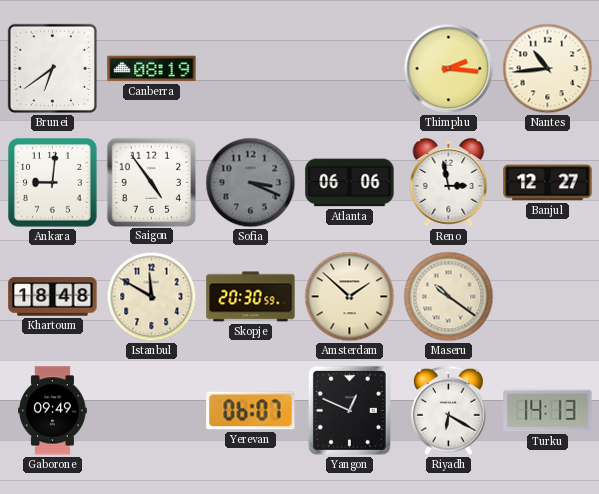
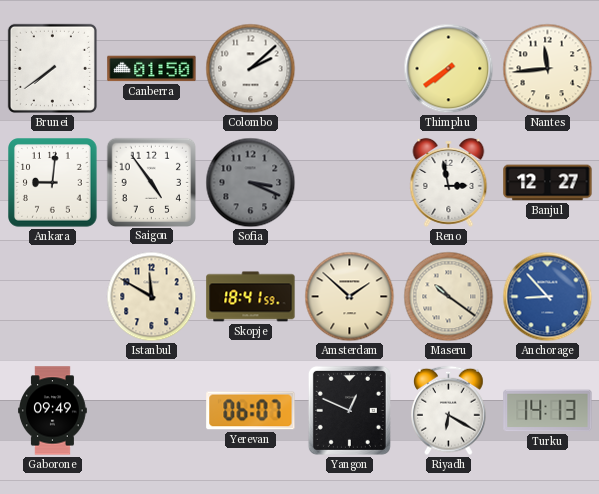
Brunei: 6:39 -> 7:39
Canberra: 08:19 -> 01:50
Colombo: none -> 2:08
Thimphu: 2:16 -> 7:39
Nantes: 10:44 -> 11:44
Atlanta: 06:06 -> none
Khartoum: 18:48 -> none
Skopje: 20:30 -> 18:41
Anchorage: none -> 8:53
